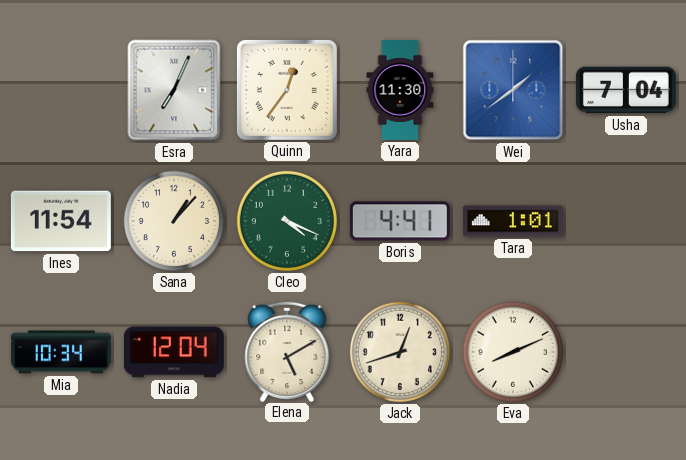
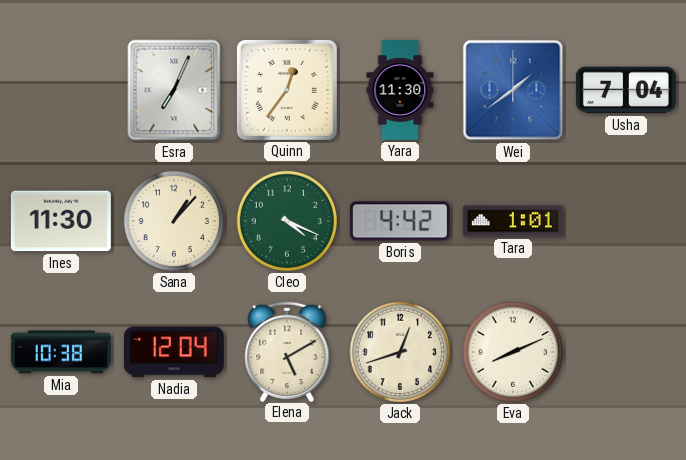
Ines: 11:54 -> 11:30
Boris: 4:41 -> 4:42
Mia: 10:34 -> 10:38
